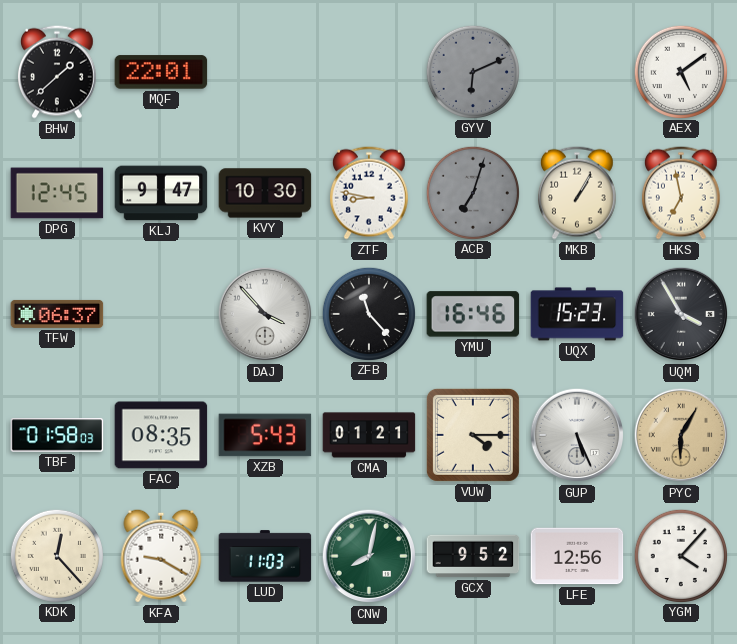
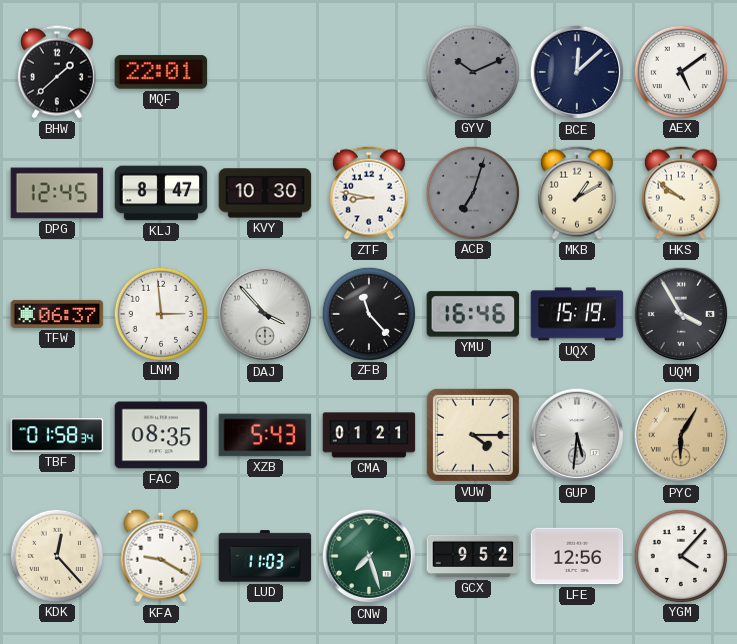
GYV: 6:11 -> 10:11
BCE: none -> 12:08
KLJ: 9:47 -> 8:47
MKB: 1:05 -> 1:10
HKS: 6:58 -> 9:51
LNM: none -> 2:59
UQX: 15:23 -> 15:19
TBF: 01:58:03 -> 01:58:34
GUP: 5:26 -> 5:31
CNW: 8:02 -> 7:27
